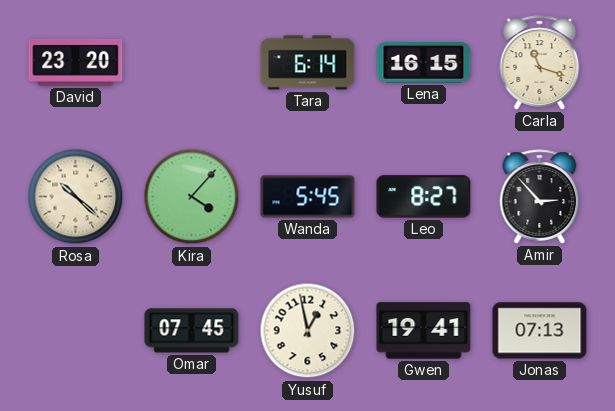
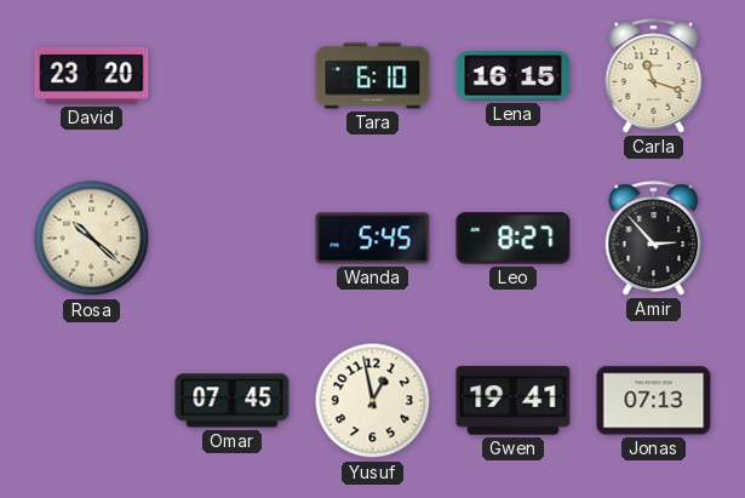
Tara: 6:14 -> 6:10
Kira: 4:07 -> none
